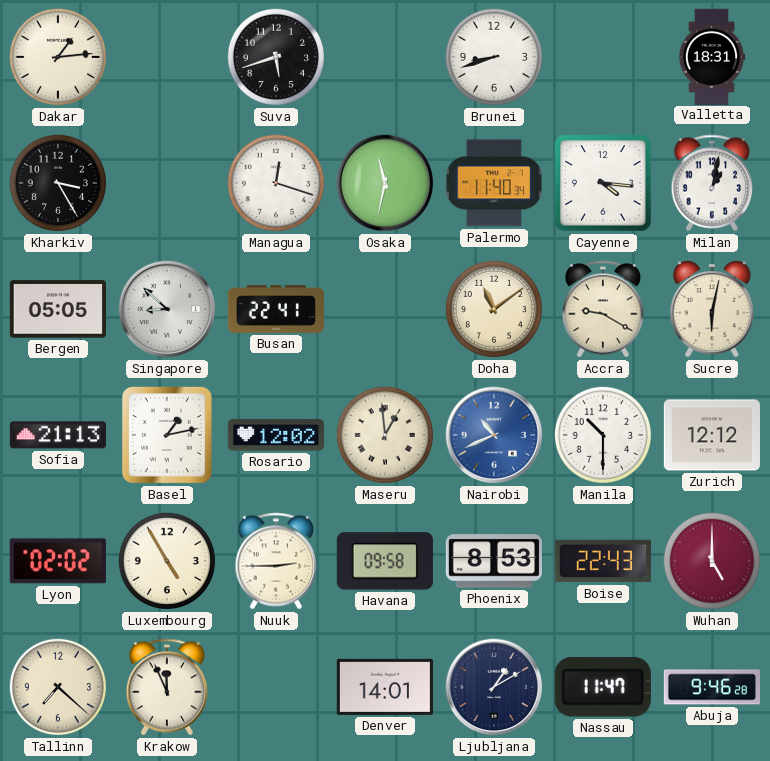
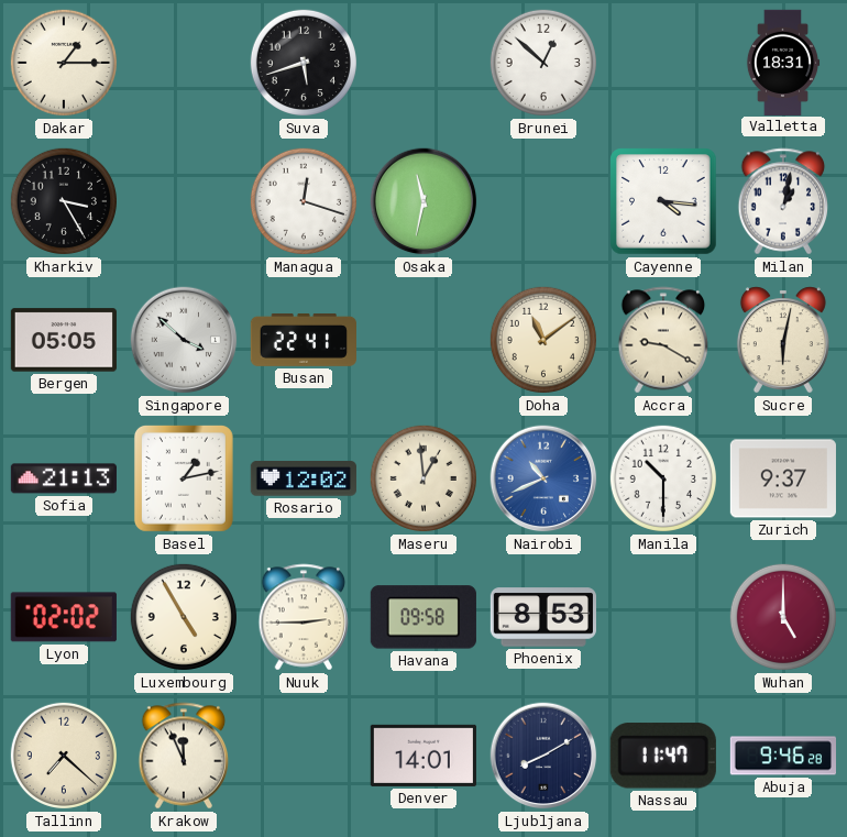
Dakar: 1:14 -> 1:15
Brunei: 8:42 -> 12:52
Palermo: 11:40 -> none
Singapore: 8:52 -> 3:52
Zurich: 12:12 -> 9:37
Boise: 22:43 -> none
Ljubljana: 1:10 -> 8:10
